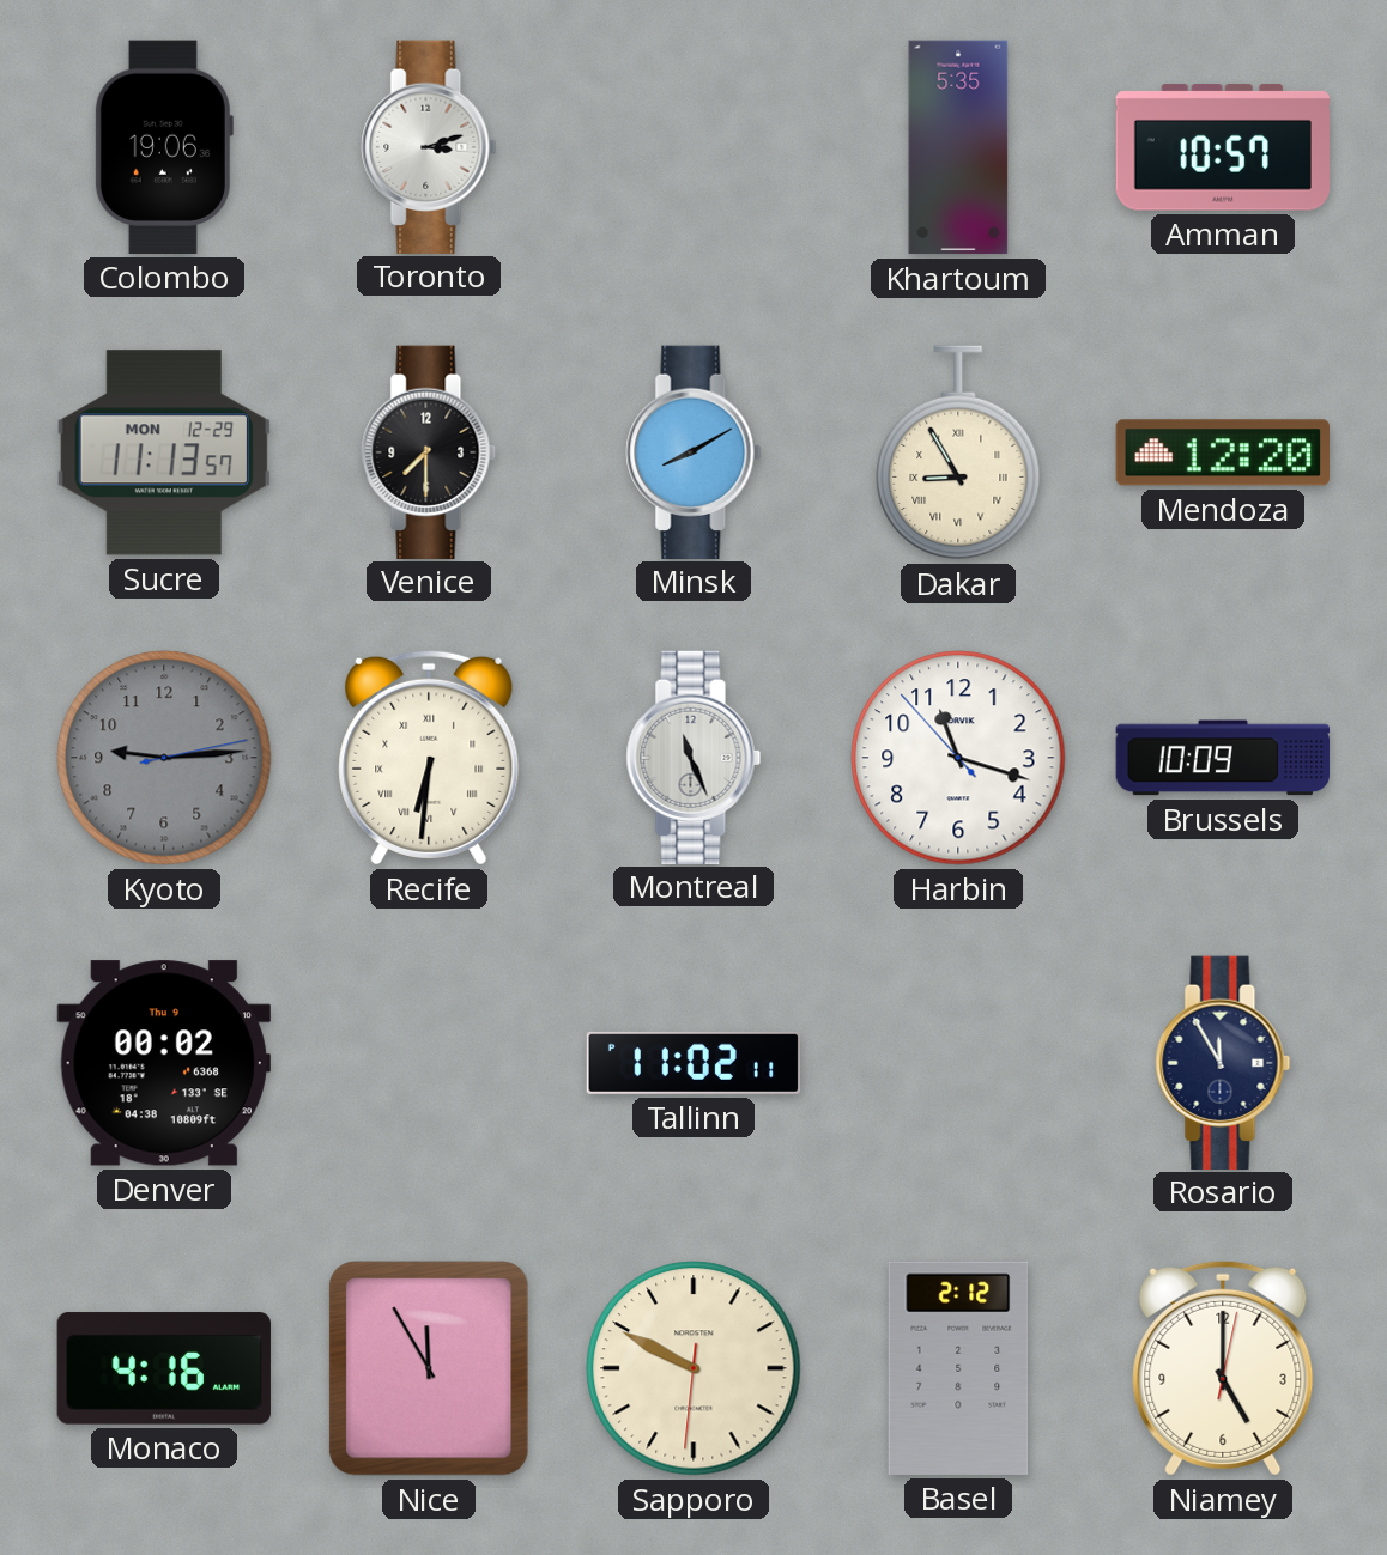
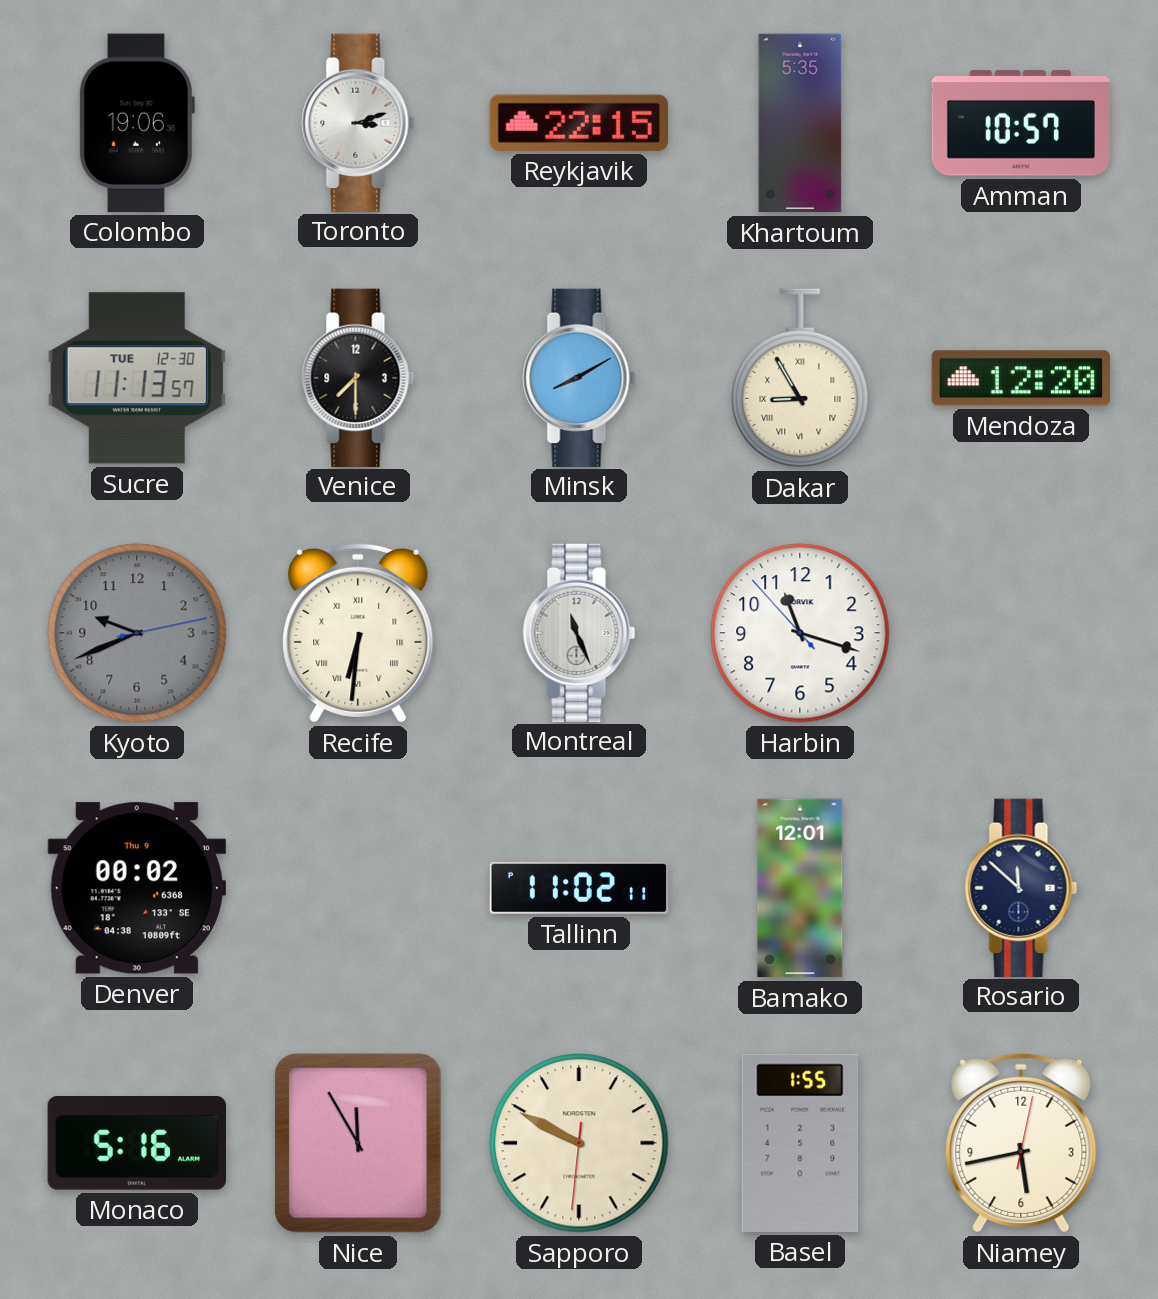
Reykjavik: none -> 22:15
Sucre date: MON 12-29 -> TUE 12-30
Kyoto: 9:14 -> 9:41
Brussels: 10:09 -> none
Bamako: none -> 12:01
Rosario: 11:55 -> 11:52
Monaco: 4:16 -> 5:16
Basel: 2:12 -> 1:55
Niamey: 5:00 -> 5:43
